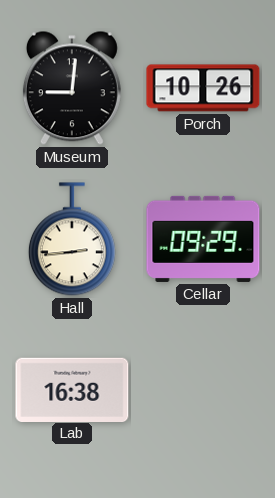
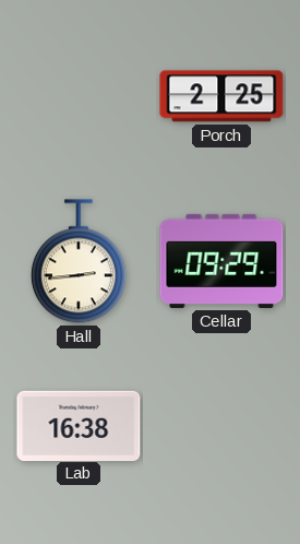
Museum: 9:01 -> none
Porch: 10:26 -> 2:25
